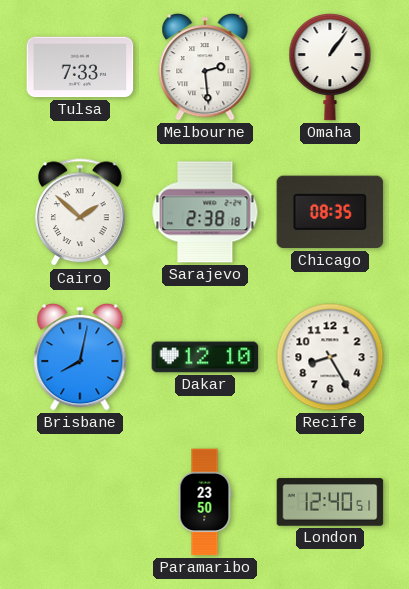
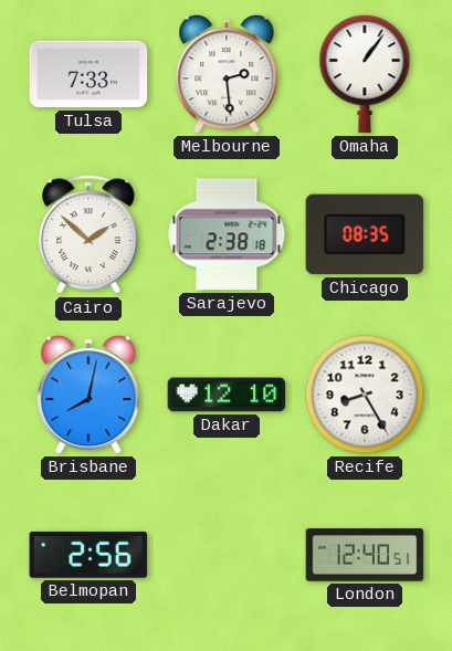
Belmopan: none -> 2:56
Paramaribo: 23:50 -> none
